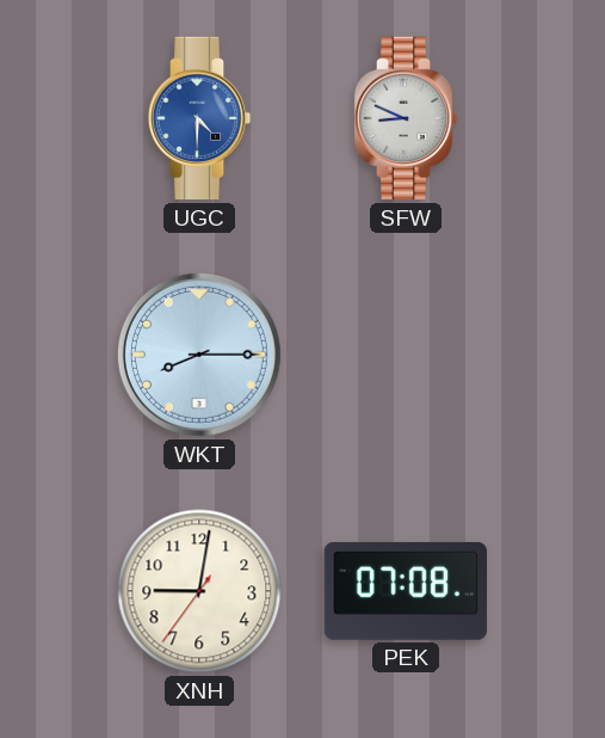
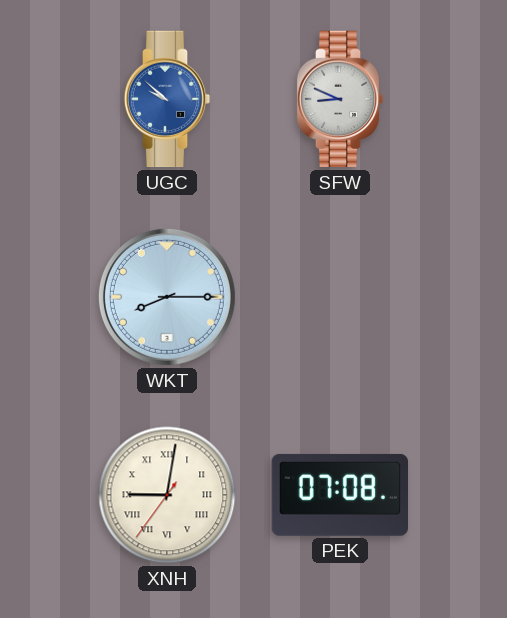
UGC: 4:30 -> 9:52
XNH numerals: Arabic -> Roman
